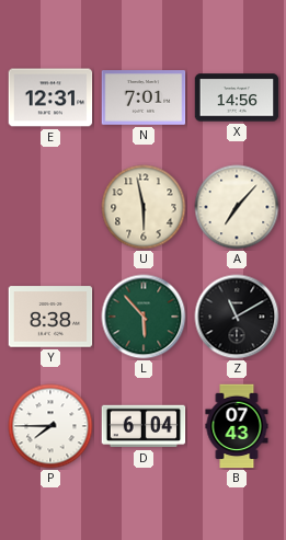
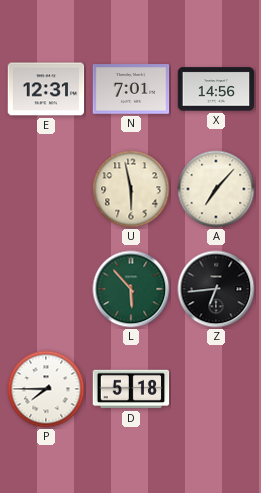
Y: 8:38 -> none
Z: 11:10 -> 6:44
D: 6:04 -> 5:18
B: 07:43 -> none
